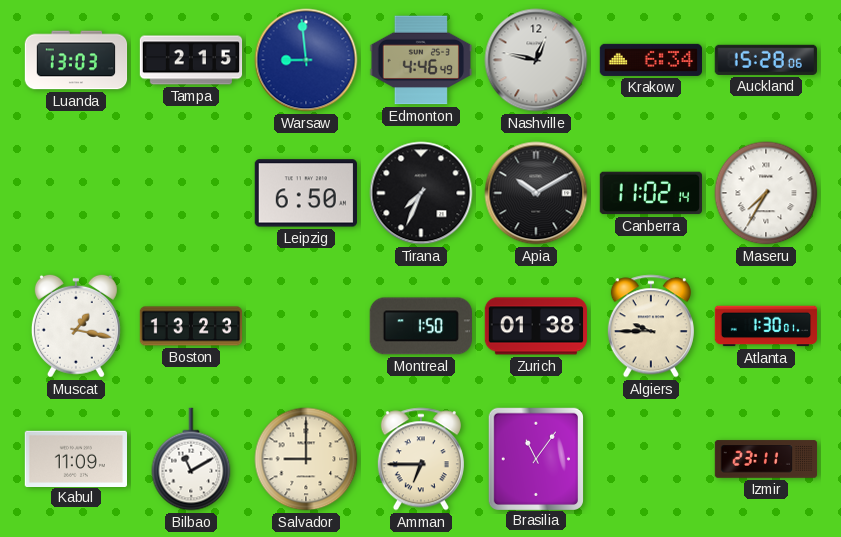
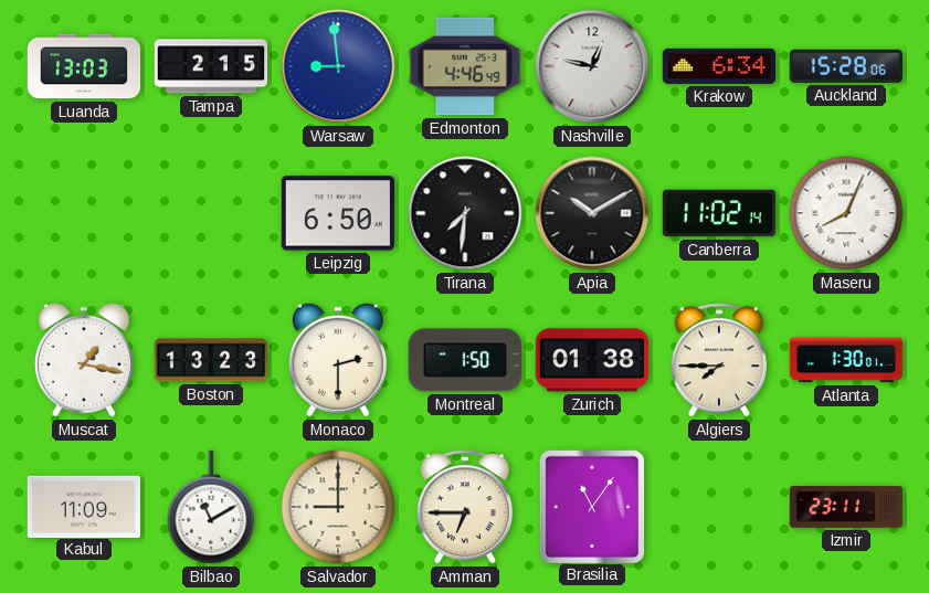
Tirana: 7:34 -> 7:31
Maseru: 7:35 -> 8:04
Monaco: none -> 2:30
Algiers: 9:45 -> 7:45
